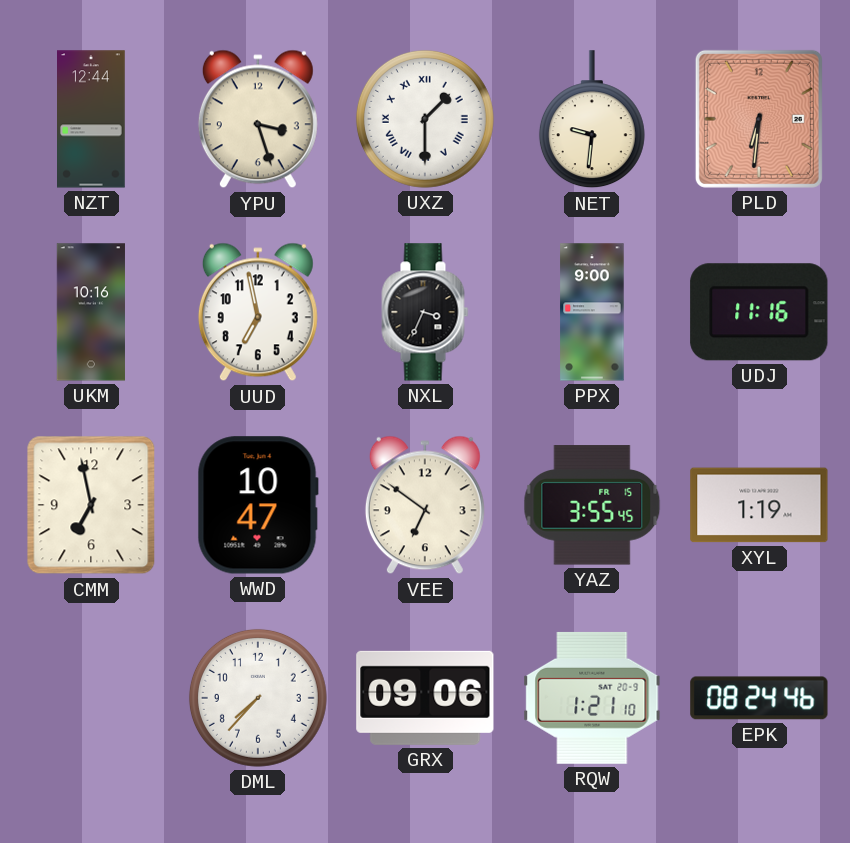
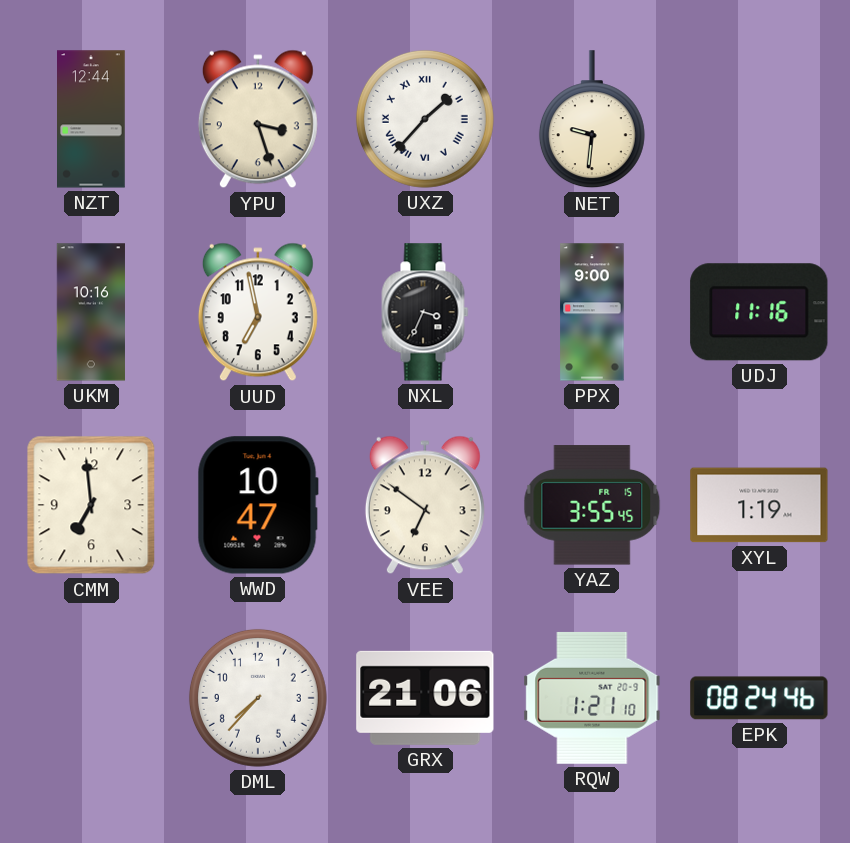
UXZ: 1:30 -> 1:37
PLD: 6:31 -> none
CMM: 6:58 -> 6:59
GRX: 09:06 -> 21:06
